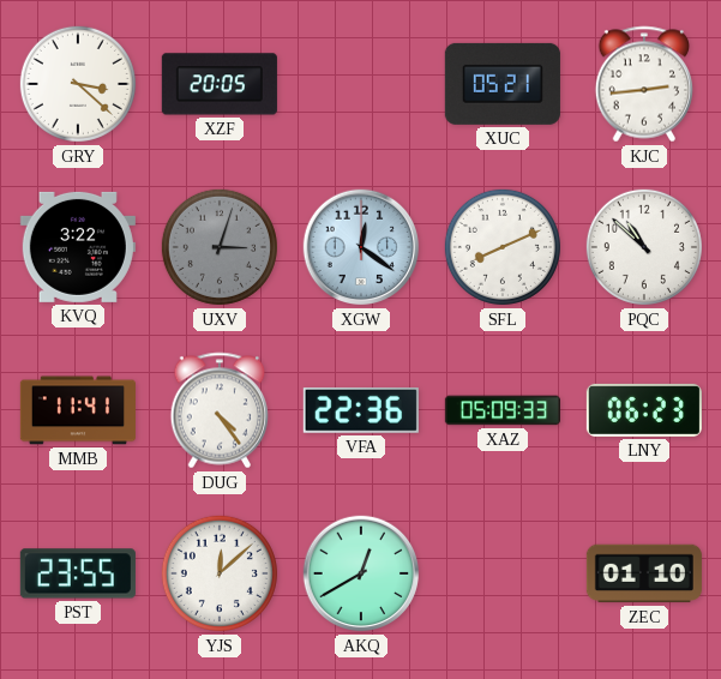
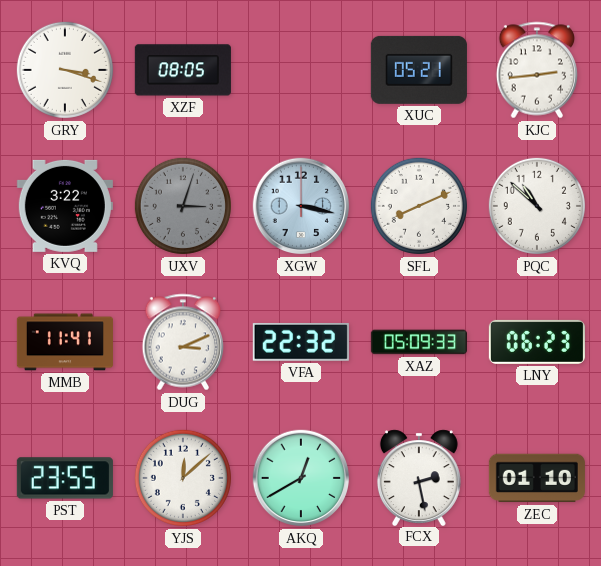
GRY: 3:22 -> 3:18
XZF: 20:05 -> 08:05
XGW: 12:21 -> 3:17
DUG: 4:24 -> 3:11
VFA: 22:36 -> 22:32
FCX: none -> 2:28
